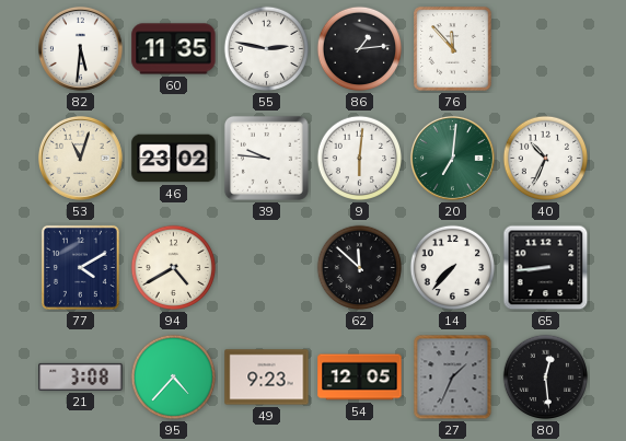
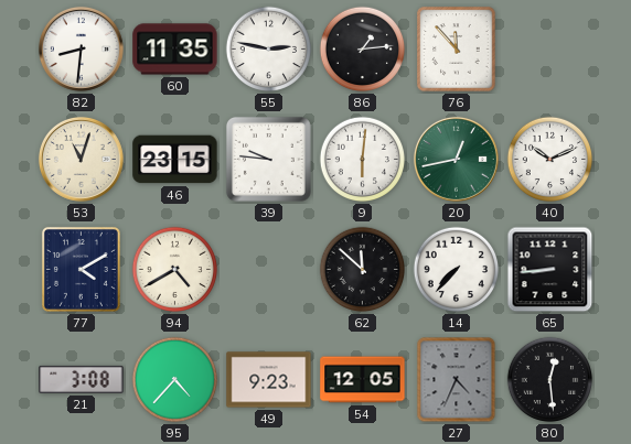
82: 5:31 -> 8:31
46: 23:02 -> 23:15
20: 7:01 -> 12:43
40: 10:34 -> 10:11
27: 1:34 -> 4:34
